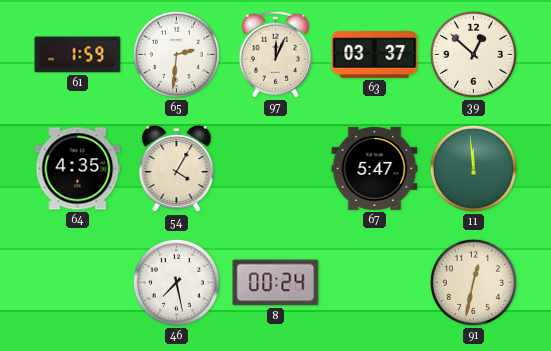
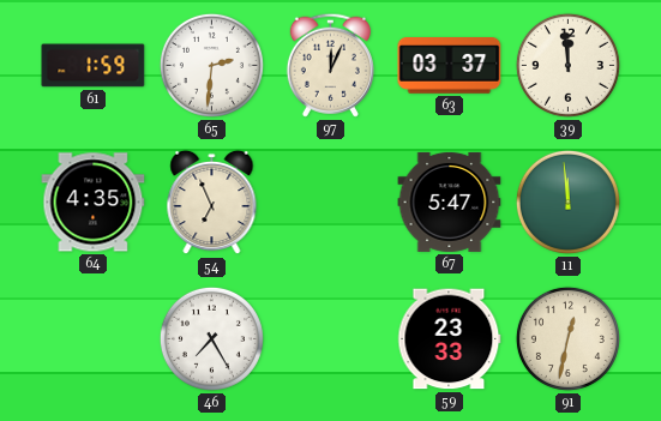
39: 12:52 -> 11:59
54: 4:05 -> 6:56
46: 7:28 -> 7:25
8: 00:24 -> none
59: none -> 23:33
